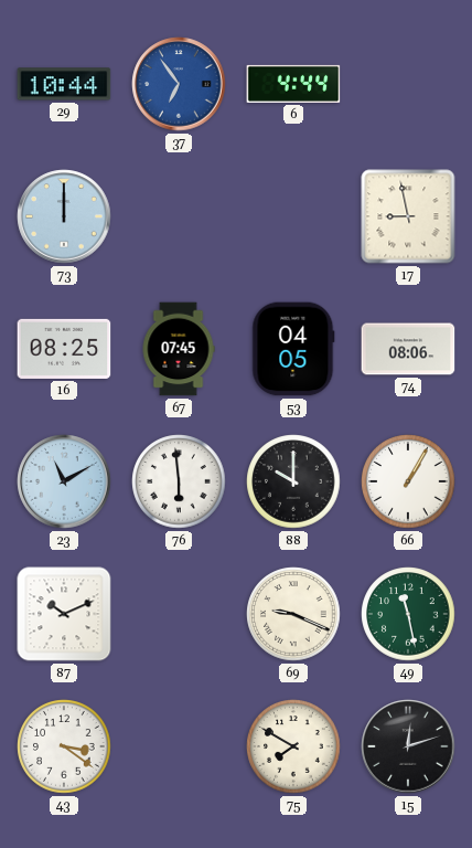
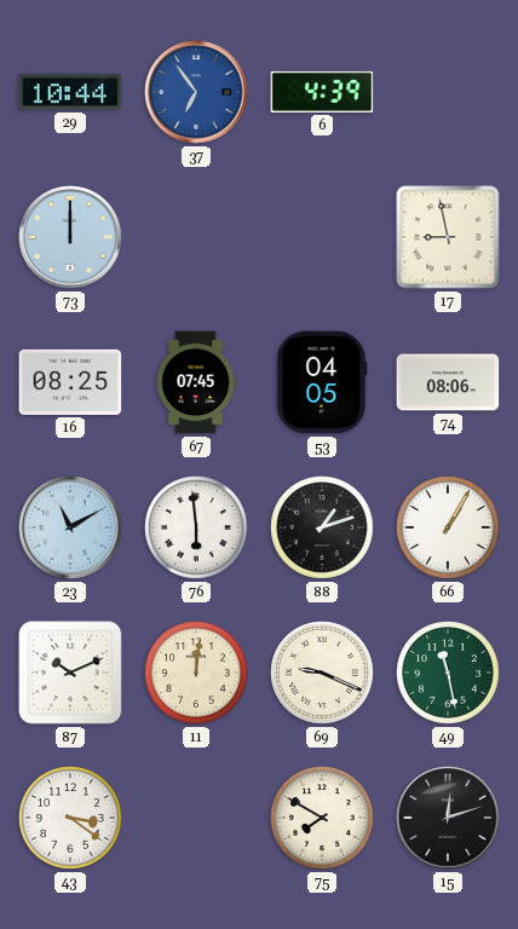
6: 4:44 -> 4:39
88: 10:00 -> 1:12
11: none -> 12:01
